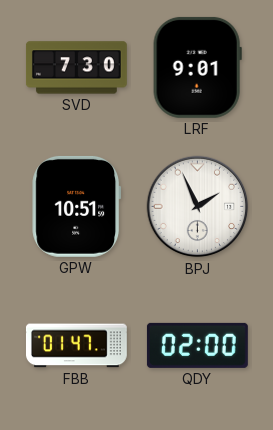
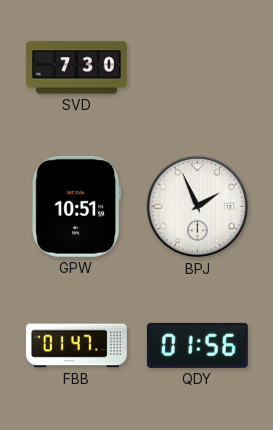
LRF: 9:01 -> none
QDY: 02:00 -> 01:56
